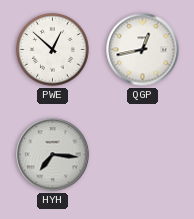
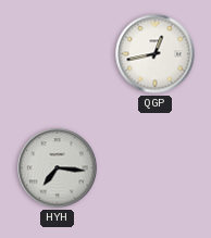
PWE: 12:52 -> none
